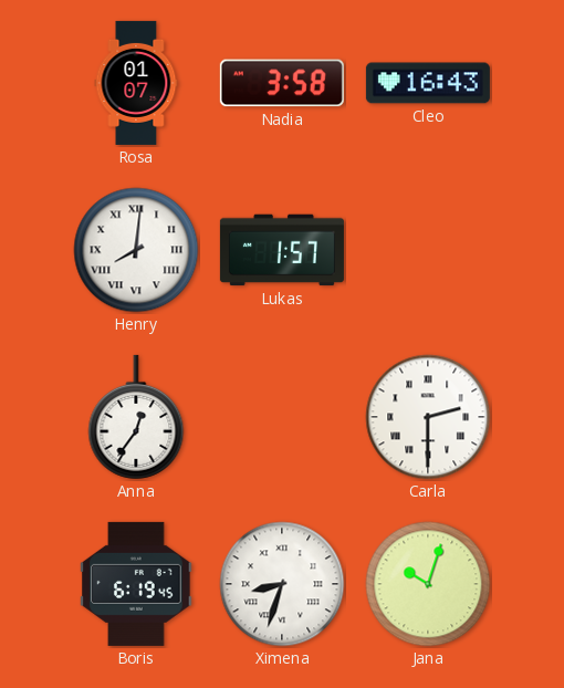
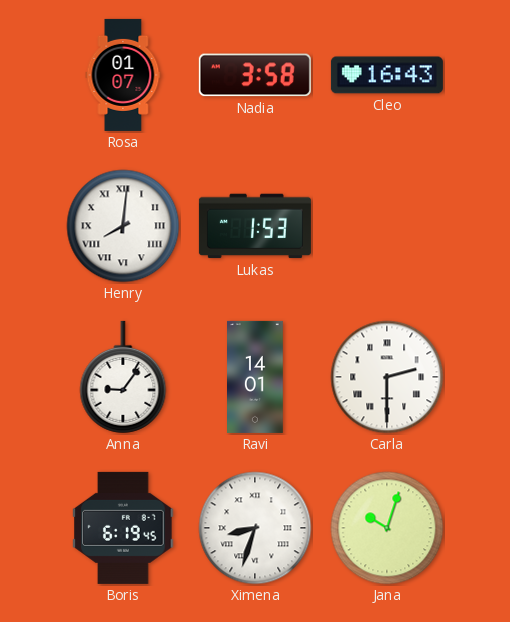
Lukas: 1:57 -> 1:53
Anna: 12:36 -> 9:06
Ravi: none -> 14:01
